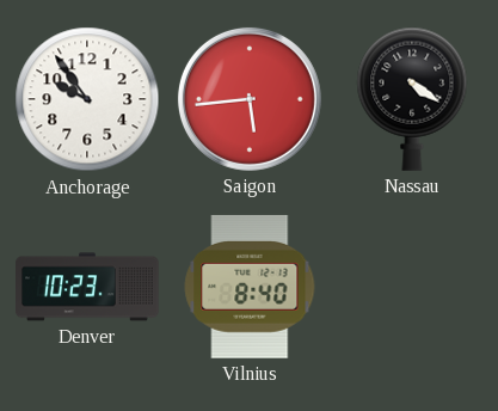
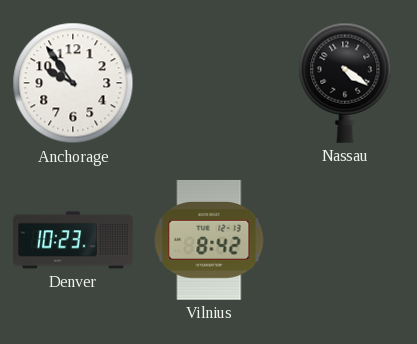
Saigon: 5:44 -> none
Vilnius: 8:40 -> 8:42
